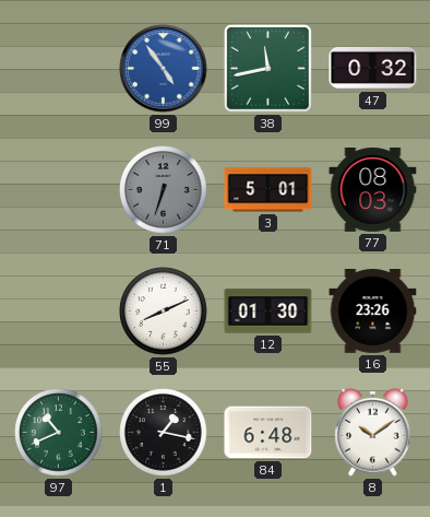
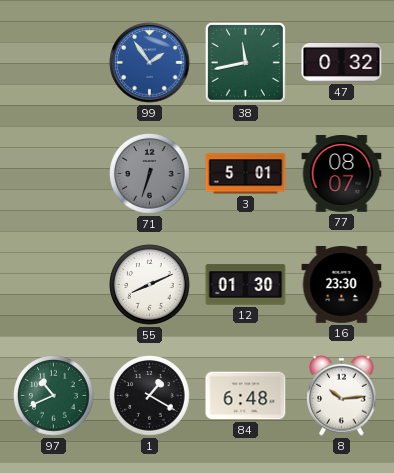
99: 4:54 -> 1:54
77: 08:03 -> 08:07
16: 23:26 -> 23:30
1: 1:17 -> 1:20
8: 10:09 -> 10:14
